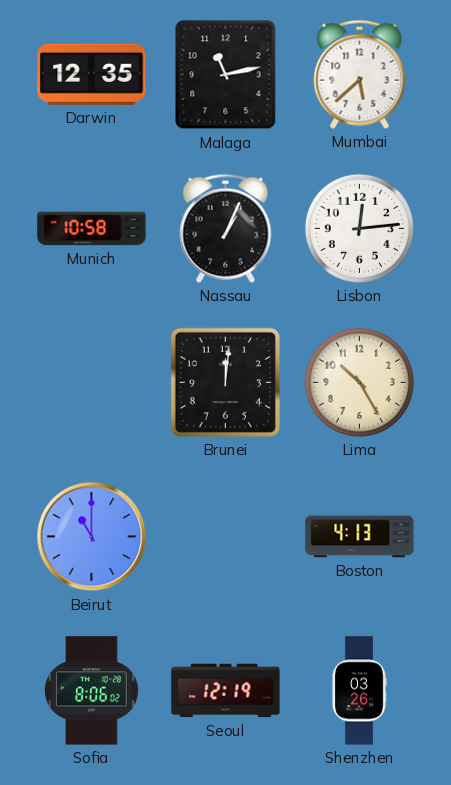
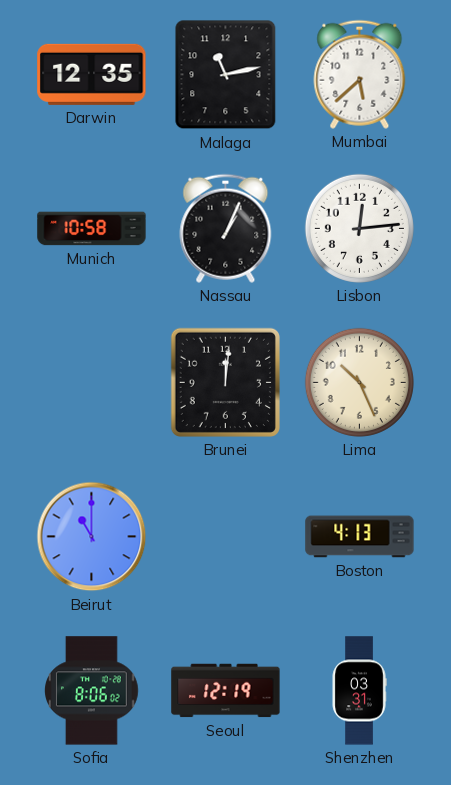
Lima: 10:25 -> 10:26
Shenzhen: 03:26 -> 03:31
